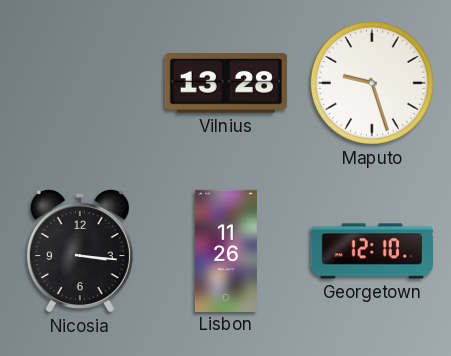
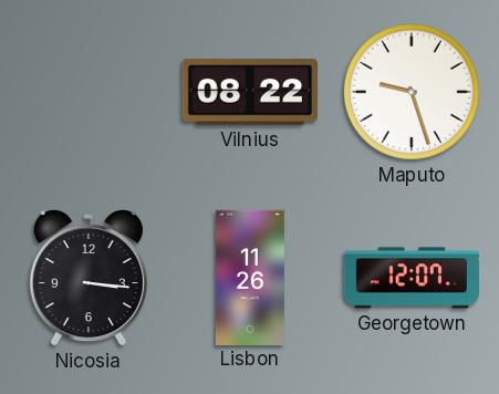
Vilnius: 13:28 -> 08:22
Georgetown: 12:10 -> 12:07
